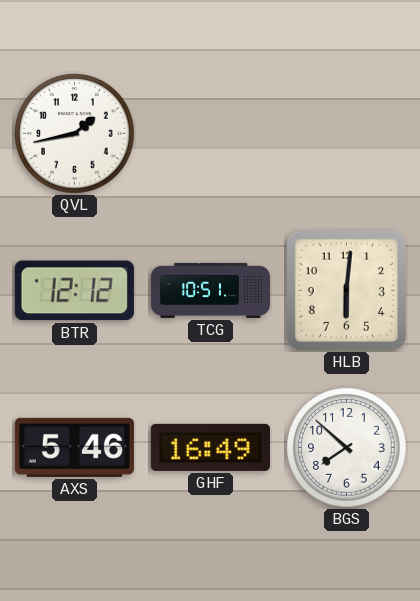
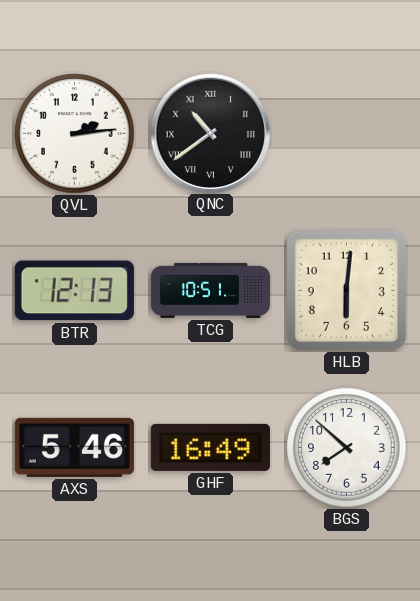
QVL: 1:43 -> 2:14
QNC: none -> 10:39
BTR: 12:12 -> 12:13
